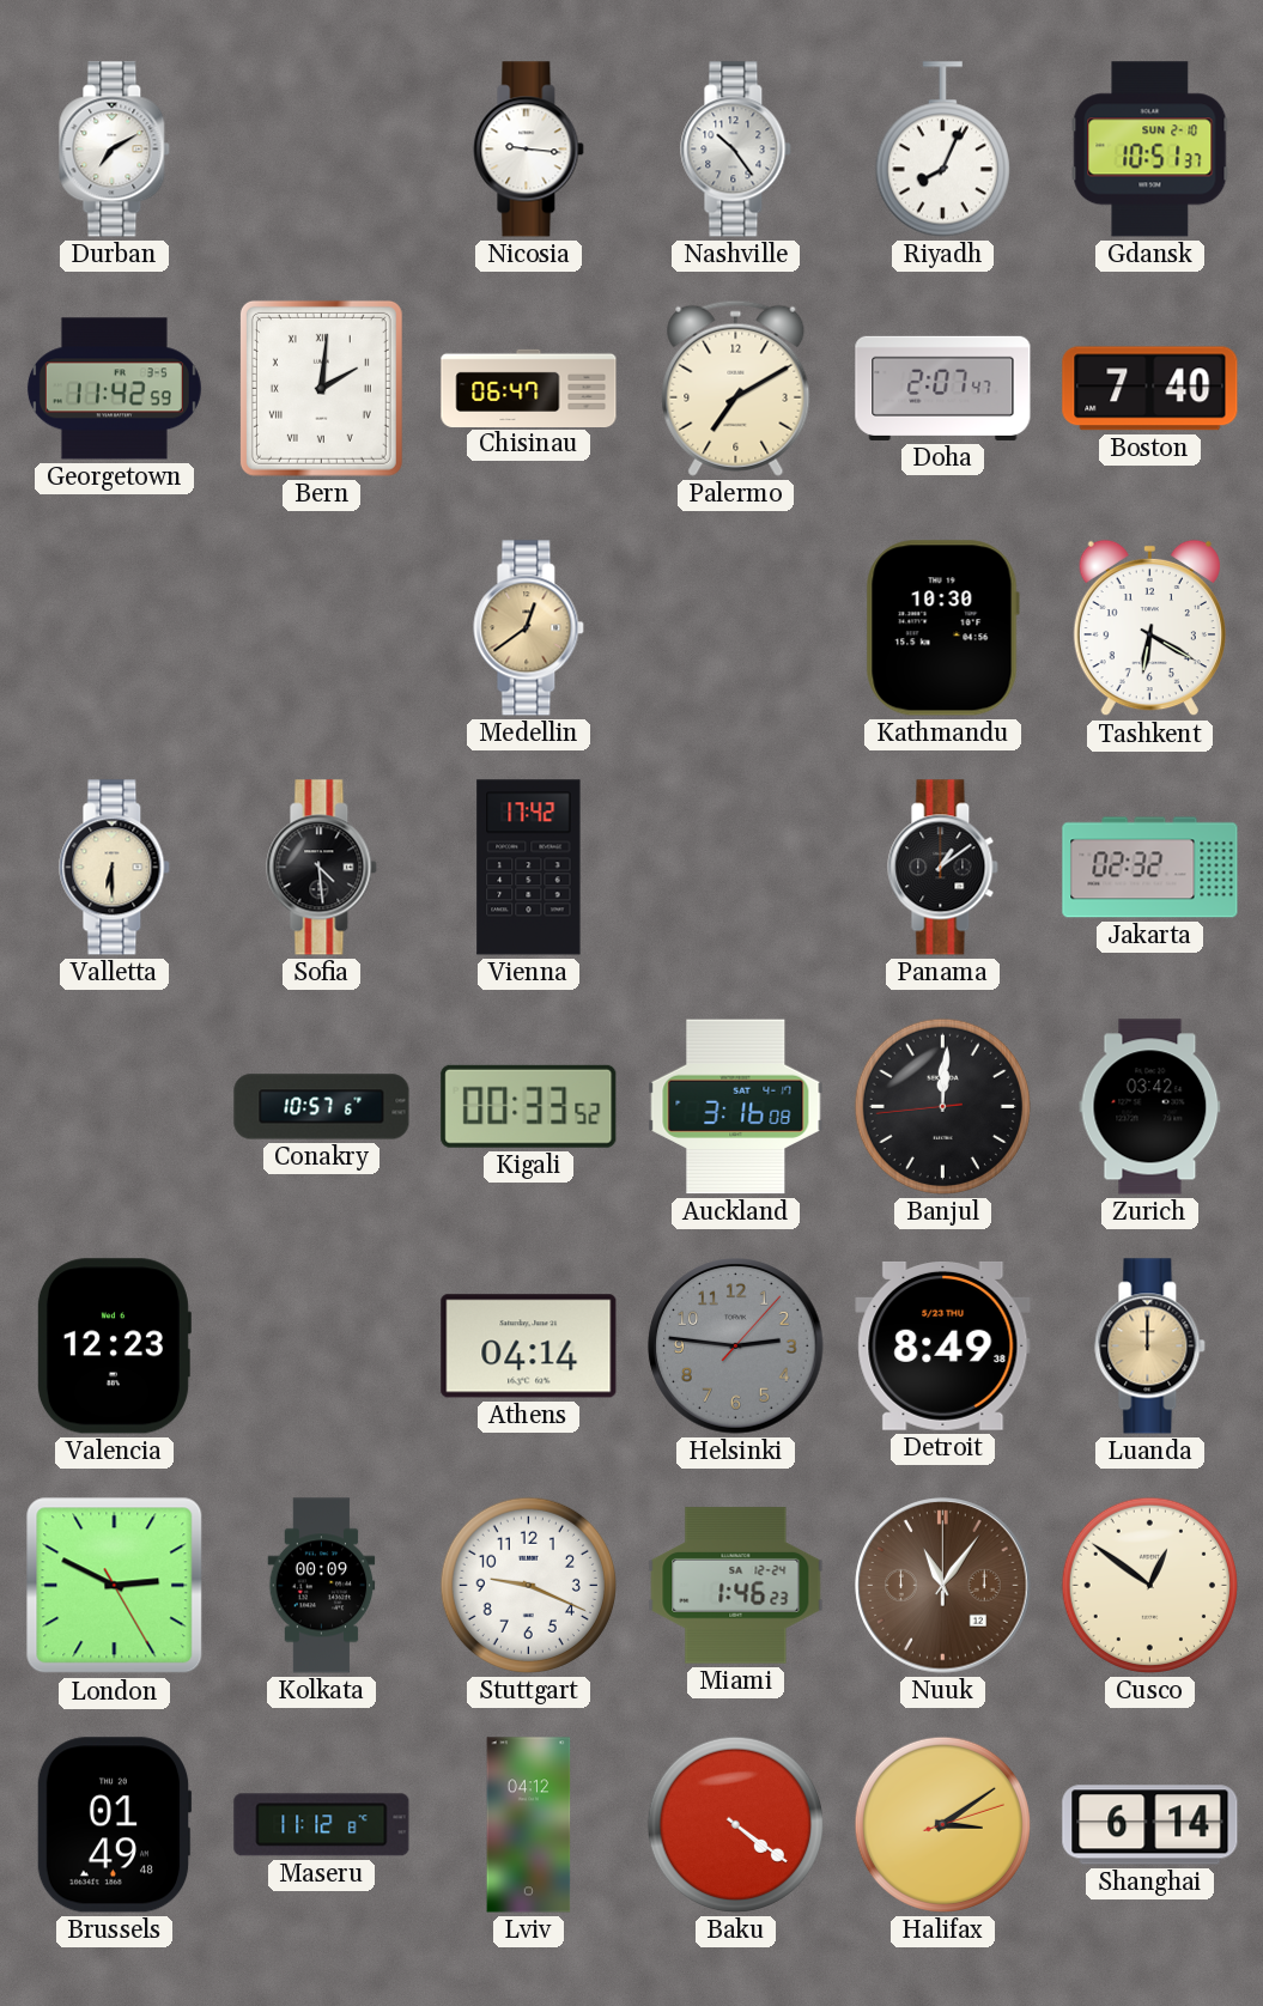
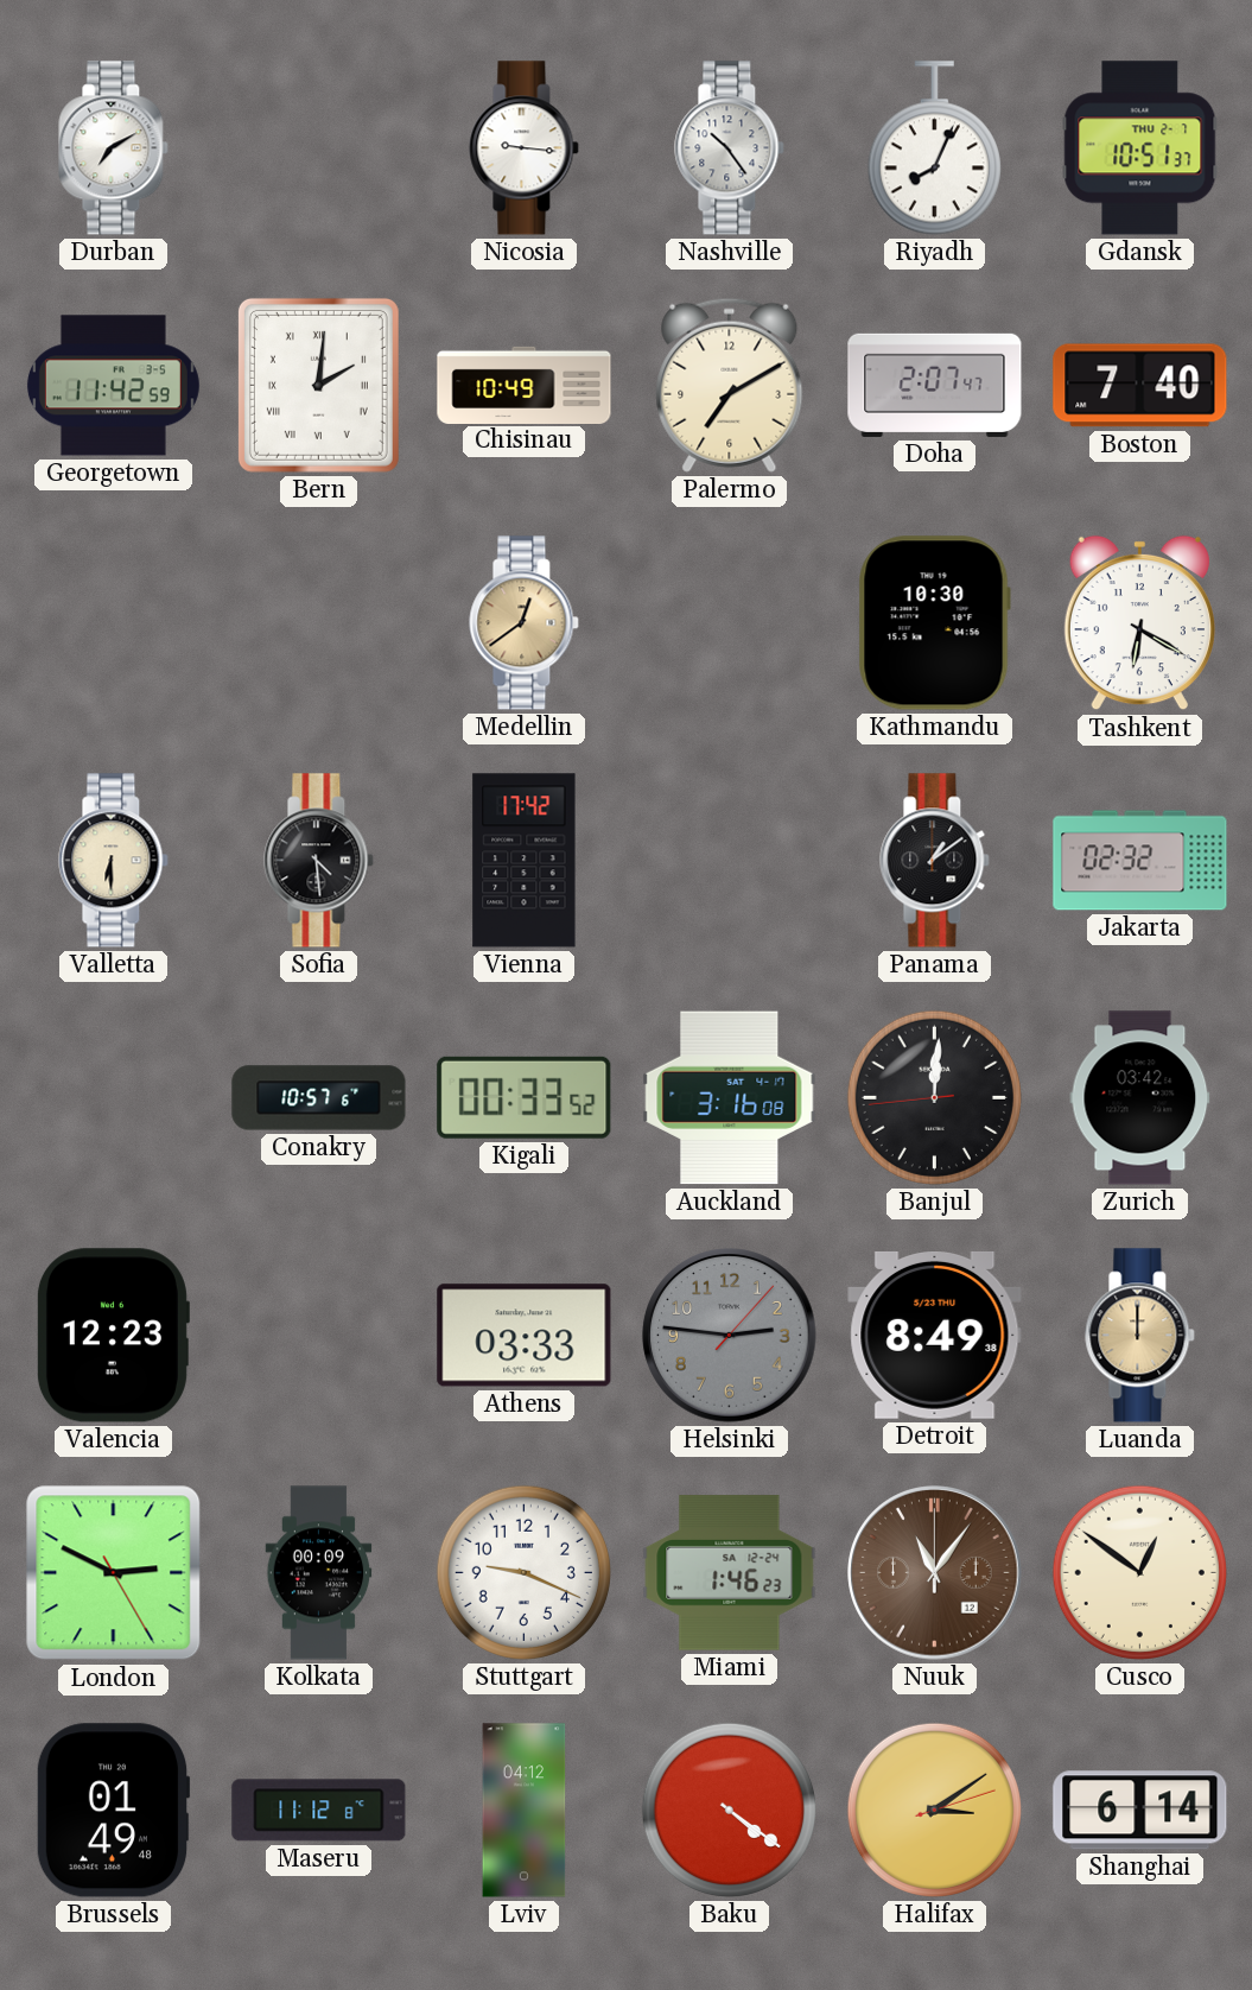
Gdansk date: SUN 2-10 -> THU 2-7
Chisinau: 06:47 -> 10:49
Athens: 04:14 -> 03:33
